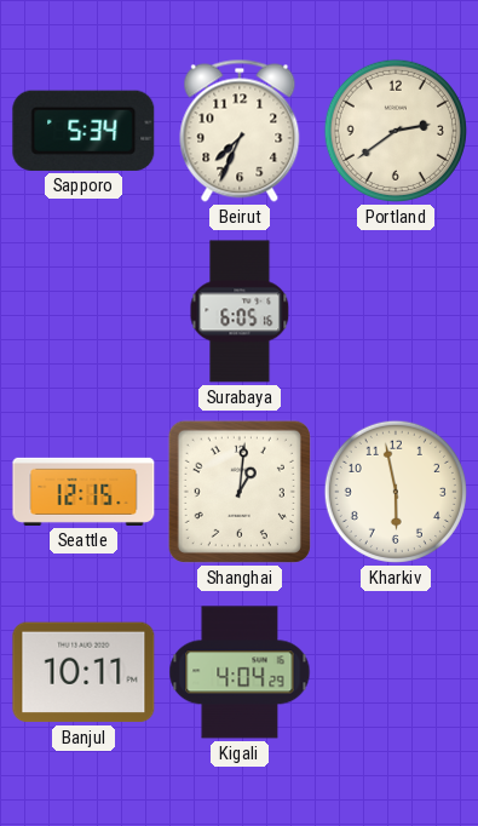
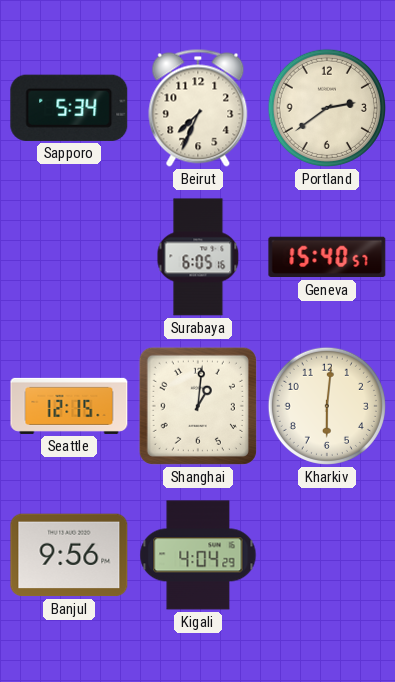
Geneva: none -> 15:40
Kharkiv: 5:58 -> 6:01
Banjul: 10:11 -> 9:56
